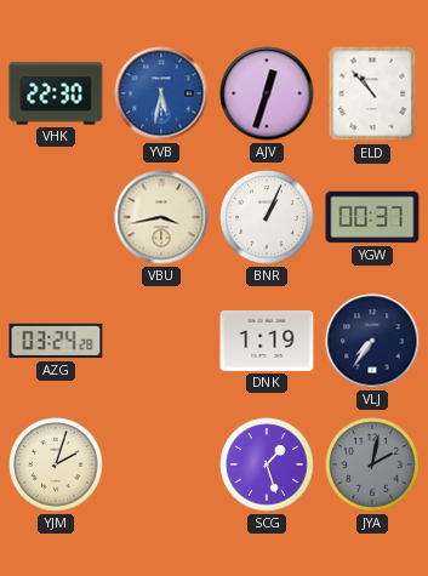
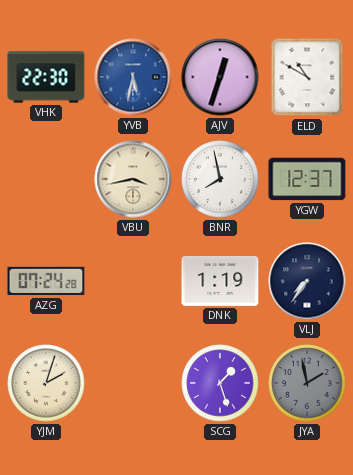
ELD: 10:53 -> 10:50
BNR: 1:04 -> 7:58
YGW: 00:37 -> 12:37
AZG: 03:24 -> 07:24
JYA: 2:02 -> 1:58
